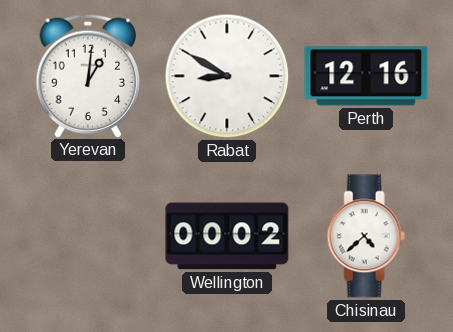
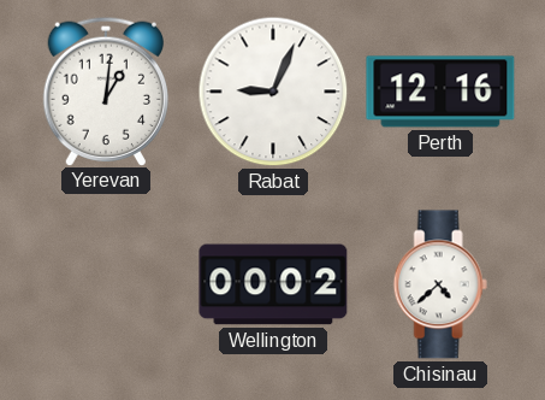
Rabat: 8:50 -> 9:04
